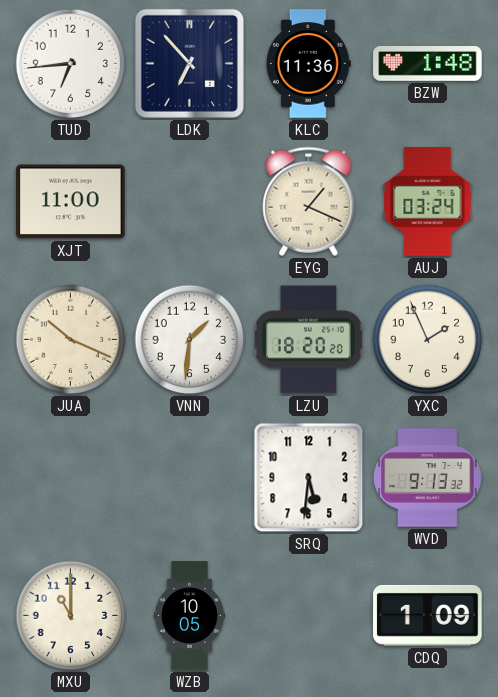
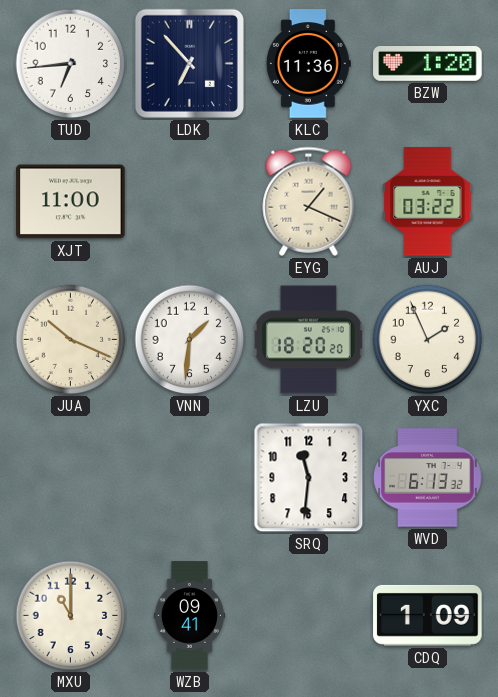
BZW: 1:48 -> 1:20
AUJ: 03:24 -> 03:22
SRQ: 5:31 -> 11:31
WVD: 9:13 -> 6:13
WZB: 10:05 -> 09:41
